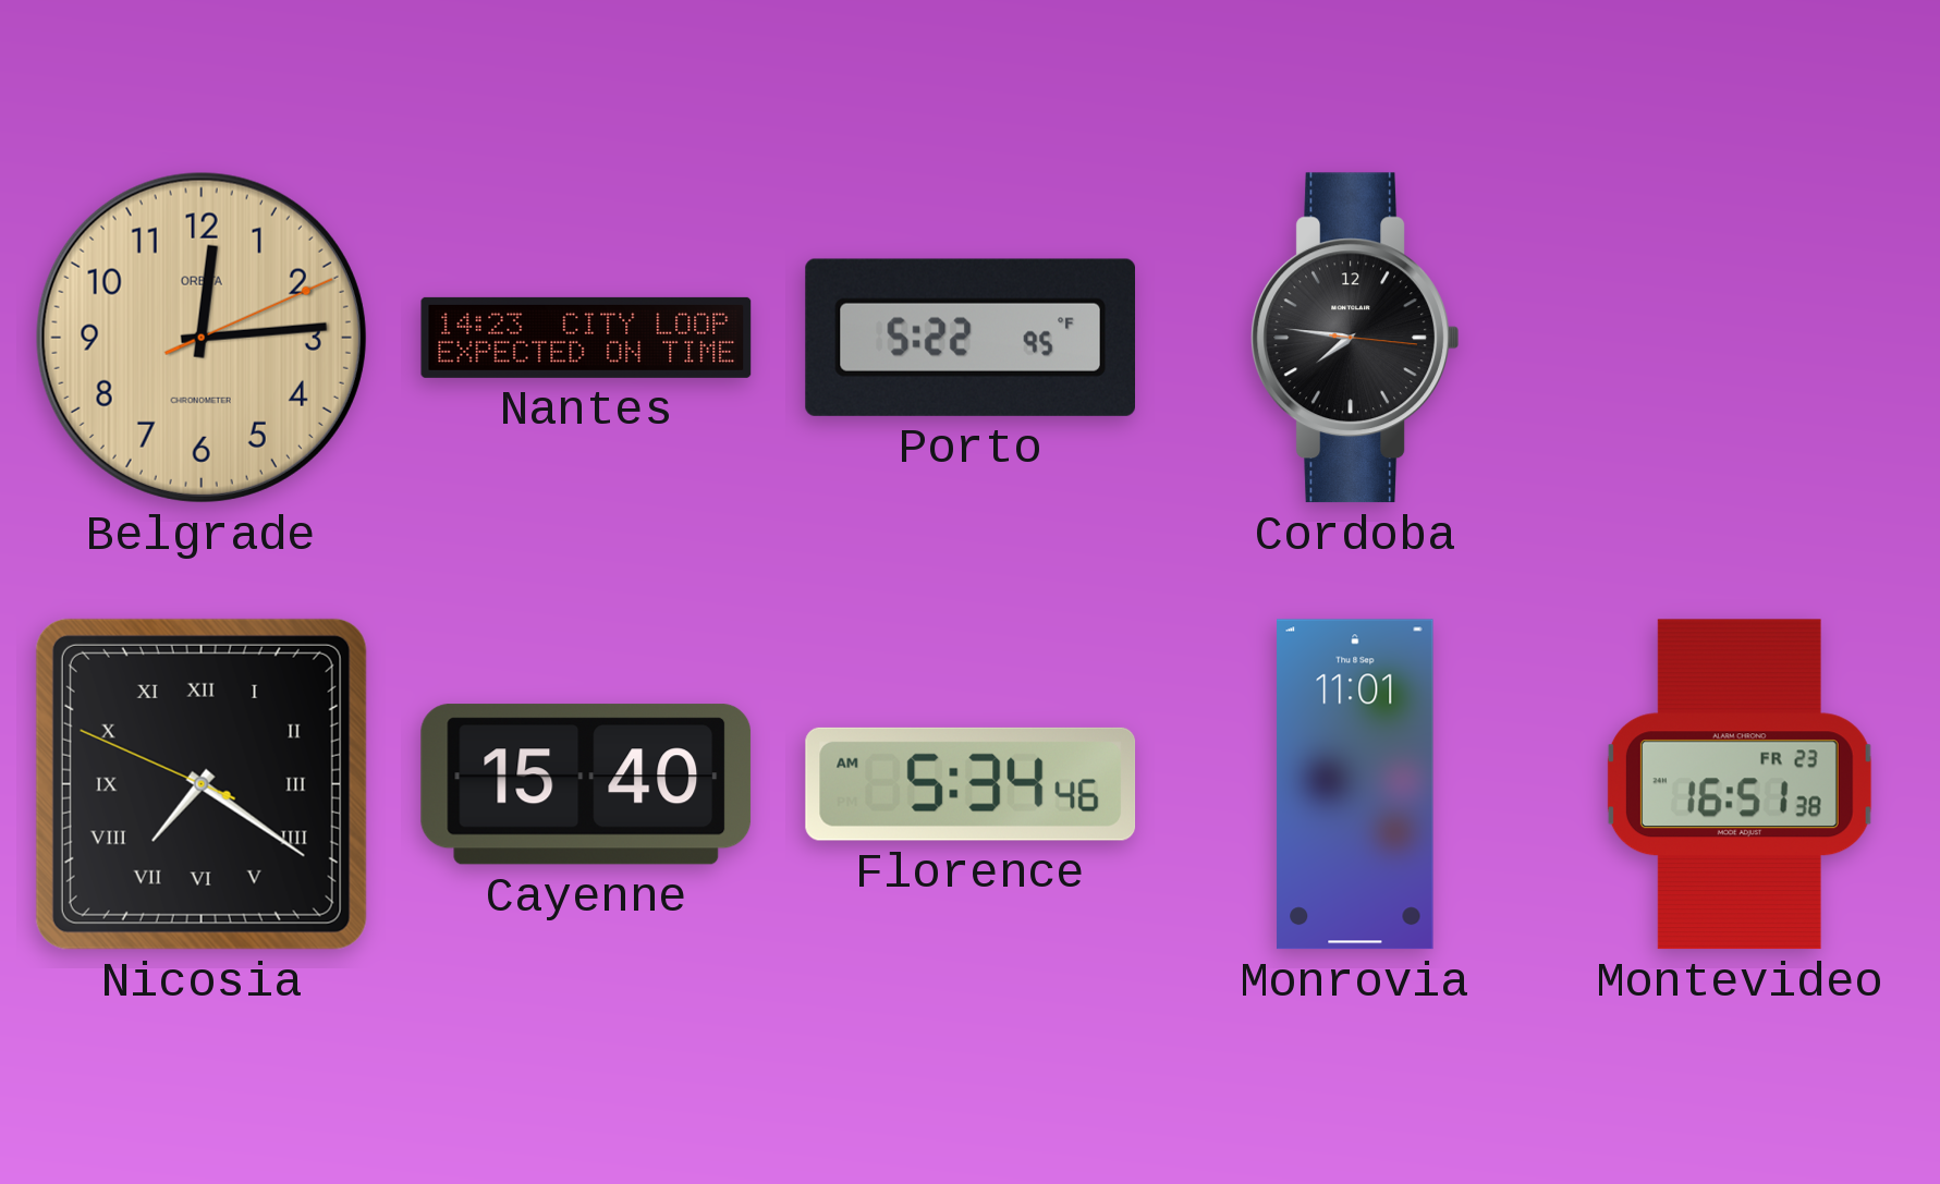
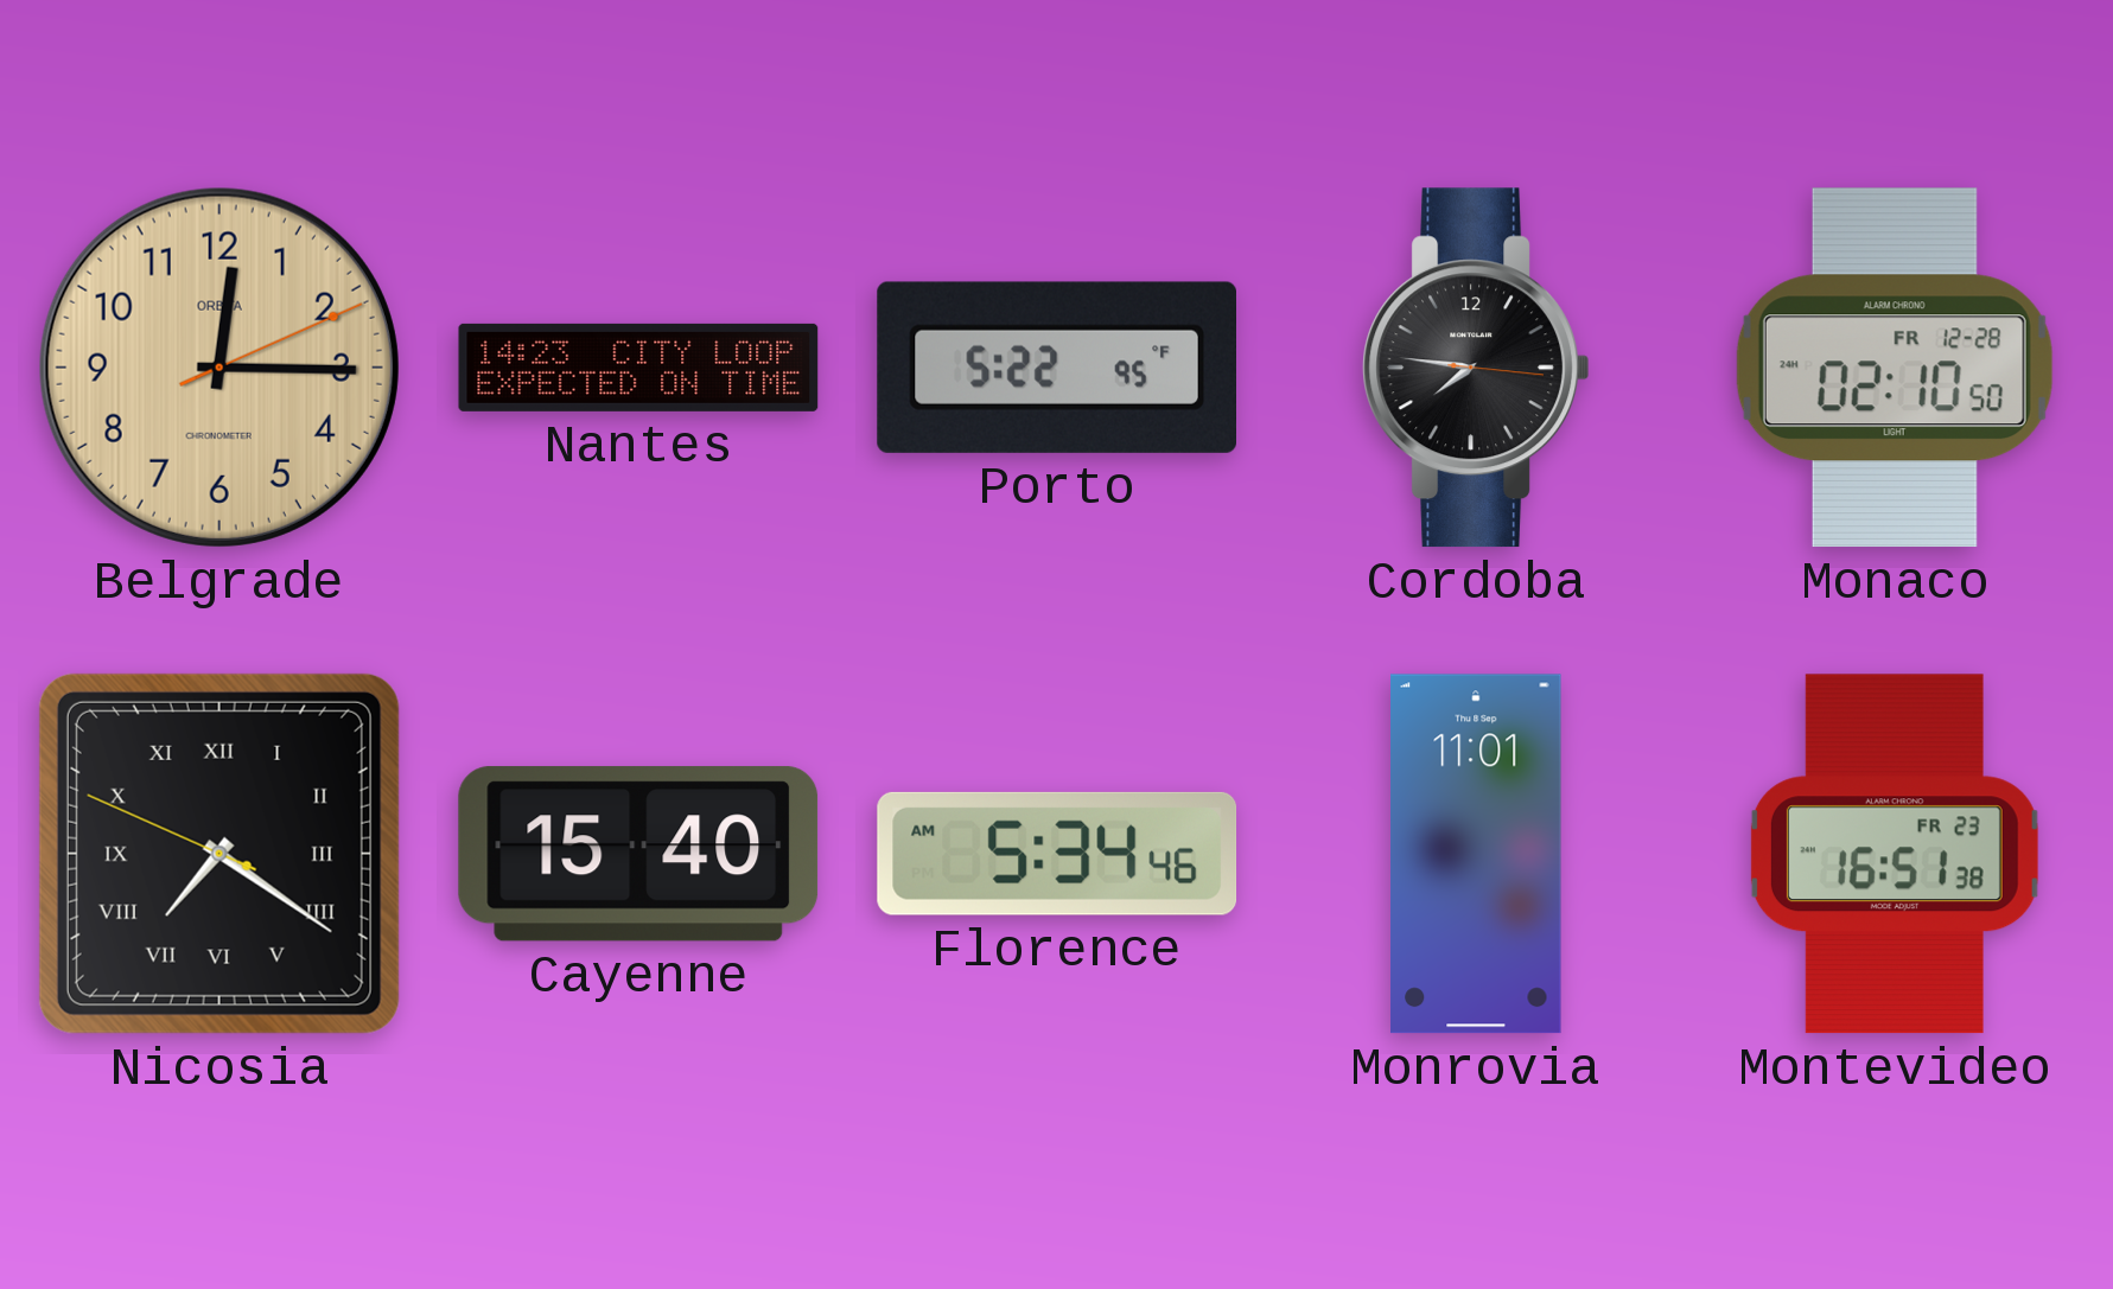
Belgrade: 12:14 -> 12:15
Monaco: none -> 02:10
